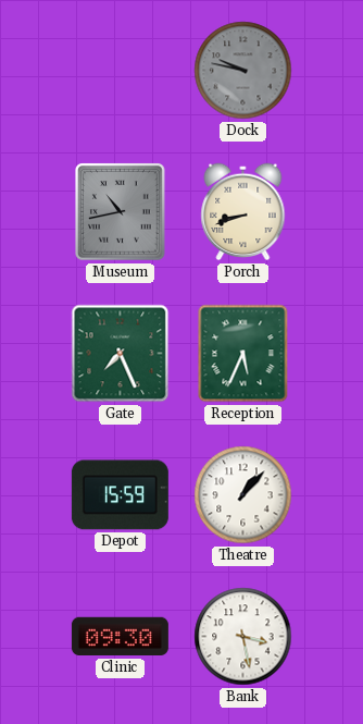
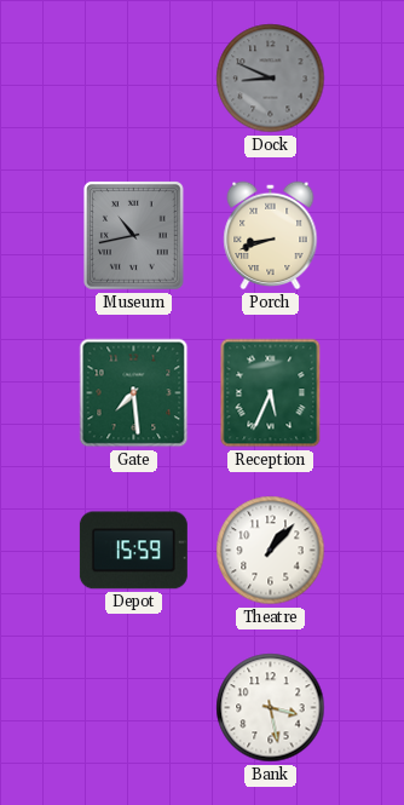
Dock: 9:47 -> 8:49
Gate: 7:26 -> 7:29
Clinic: 09:30 -> none
